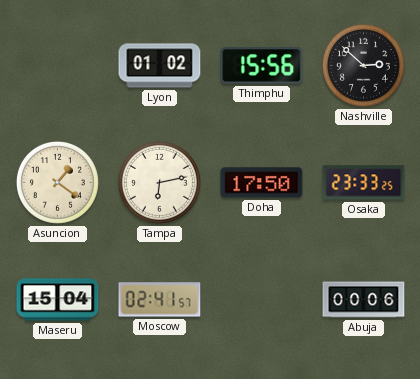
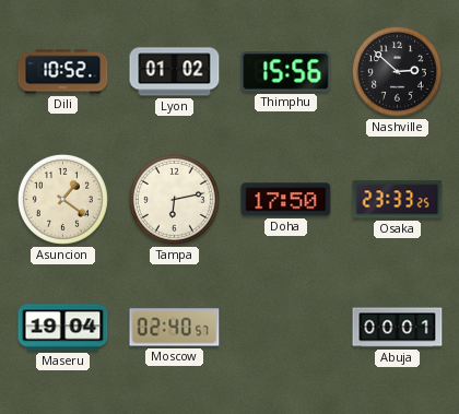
Dili: none -> 10:52
Maseru: 15:04 -> 19:04
Moscow: 02:41 -> 02:40
Abuja: 00:06 -> 00:01
